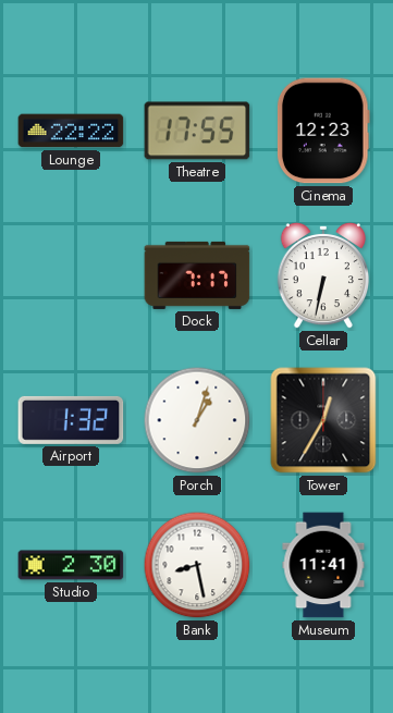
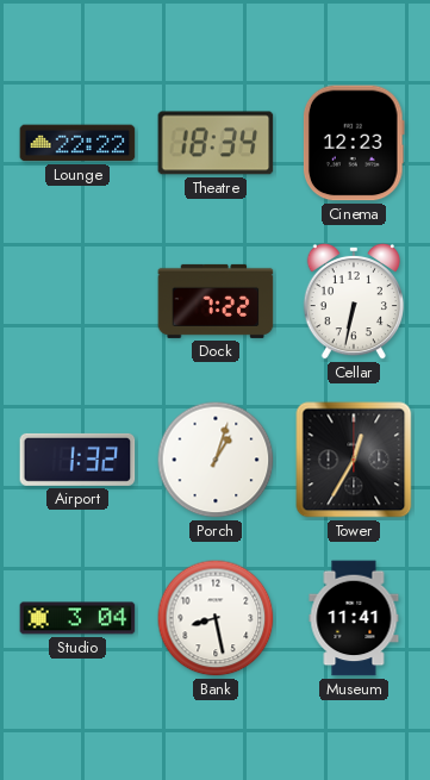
Theatre: 17:55 -> 18:34
Dock: 7:17 -> 7:22
Studio: 2:30 -> 3:04
